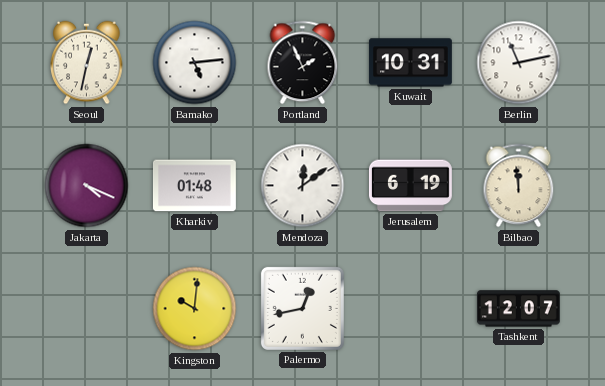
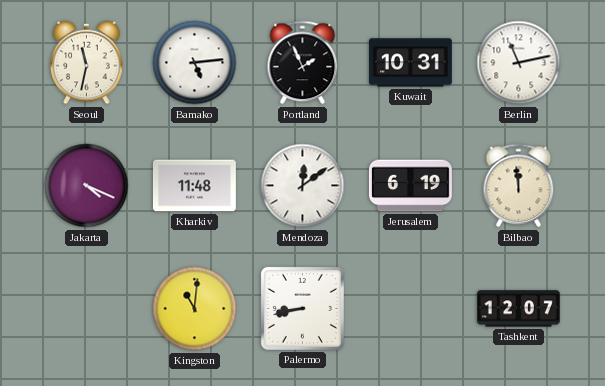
Seoul: 12:32 -> 11:32
Kharkiv: 01:48 -> 11:48
Kingston: 10:01 -> 11:01
Palermo: 12:43 -> 8:43
